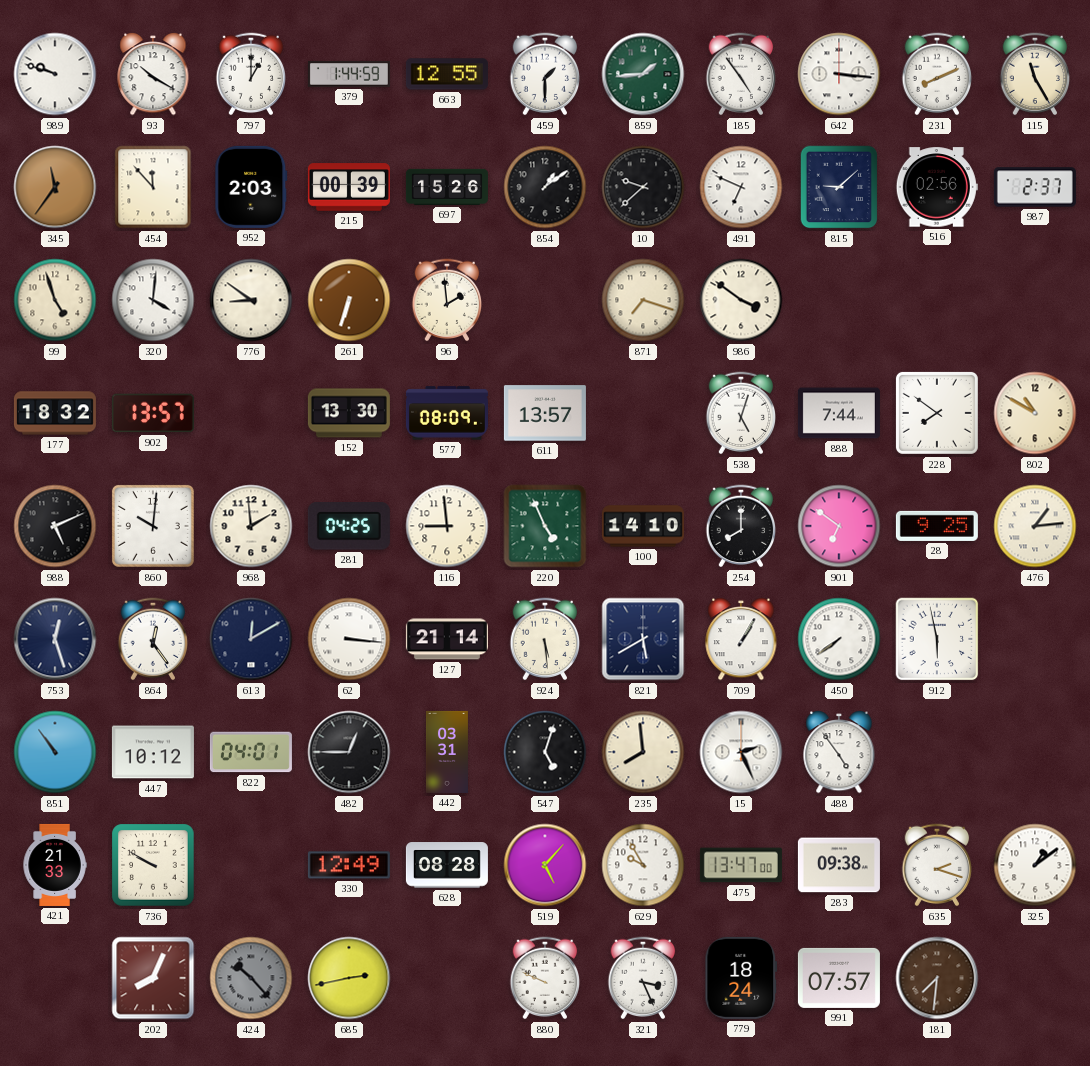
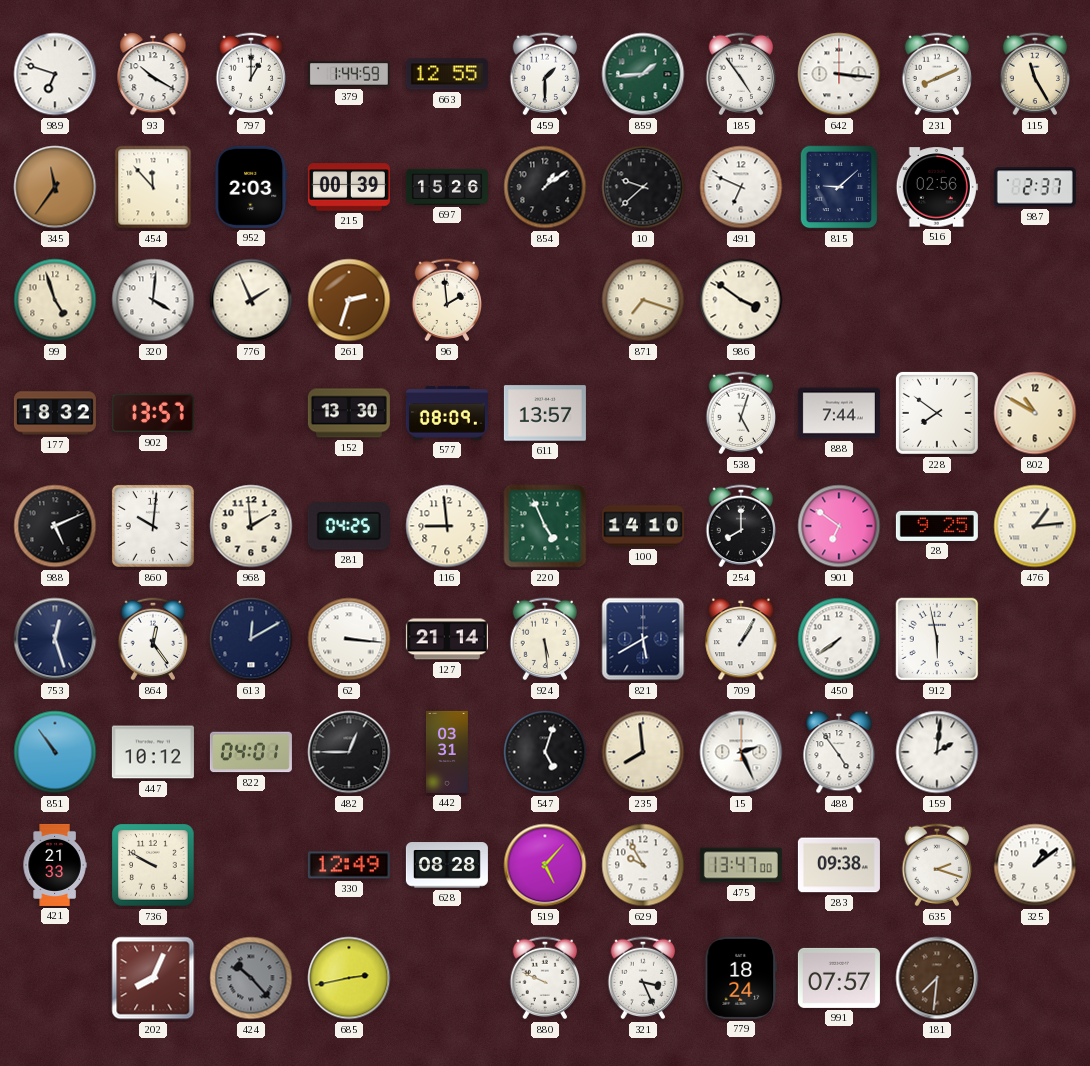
989: 9:48 -> 6:48
776: 8:51 -> 1:56
261: 6:33 -> 2:33
159: none -> 2:01
